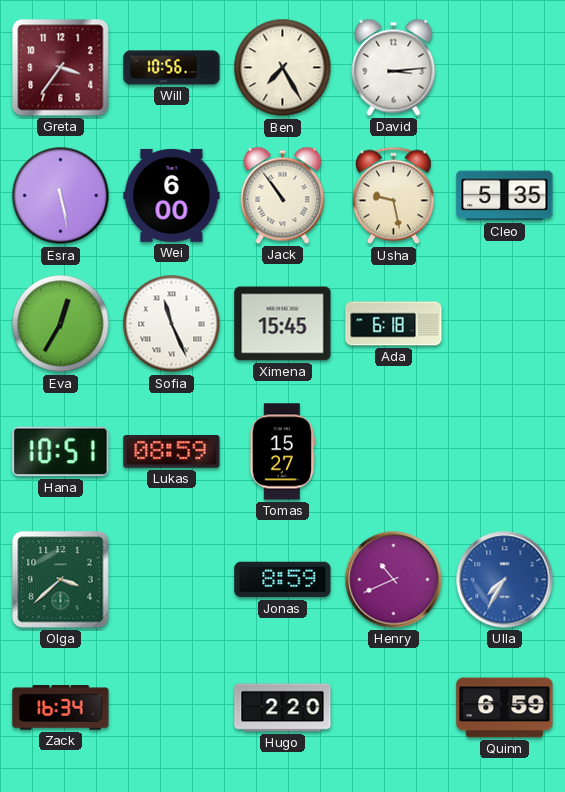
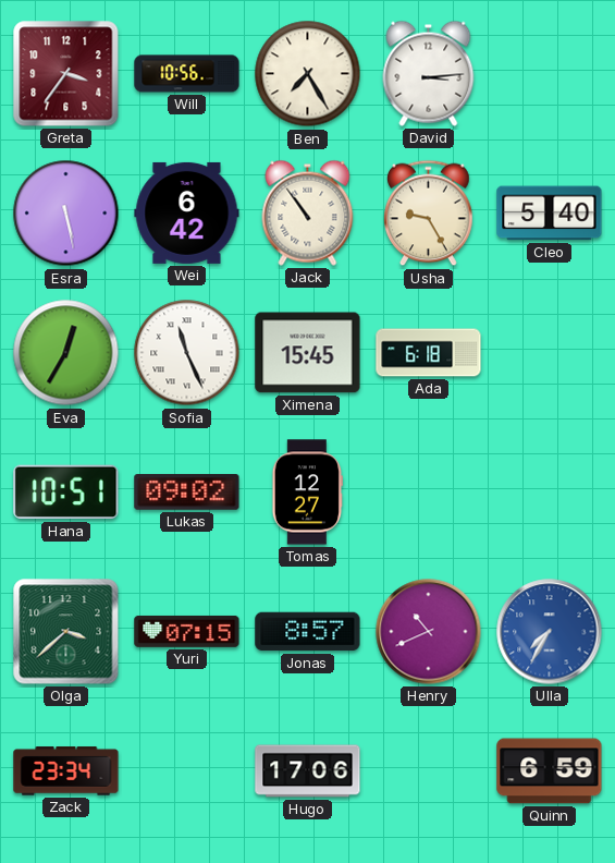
Wei: 6:00 -> 6:42
Usha: 9:28 -> 9:25
Cleo: 5:35 -> 5:40
Lukas: 08:59 -> 09:02
Tomas: 15:27 -> 12:27
Yuri: none -> 07:15
Jonas: 8:59 -> 8:57
Zack: 16:34 -> 23:34
Hugo: 2:20 -> 17:06
